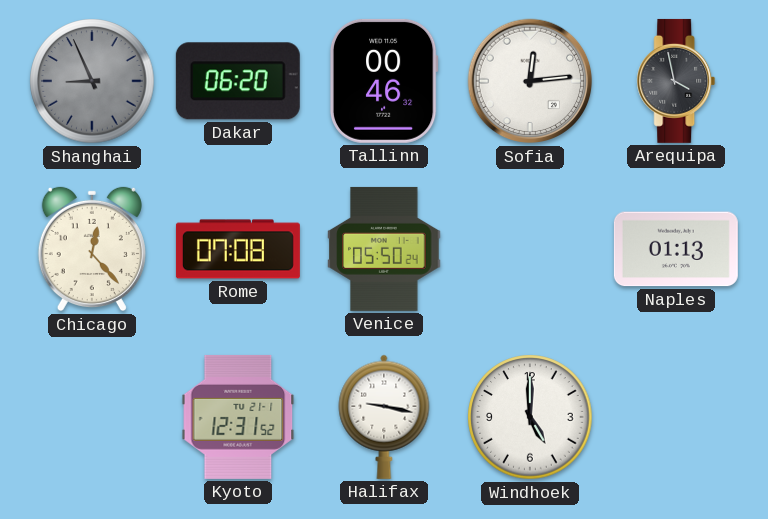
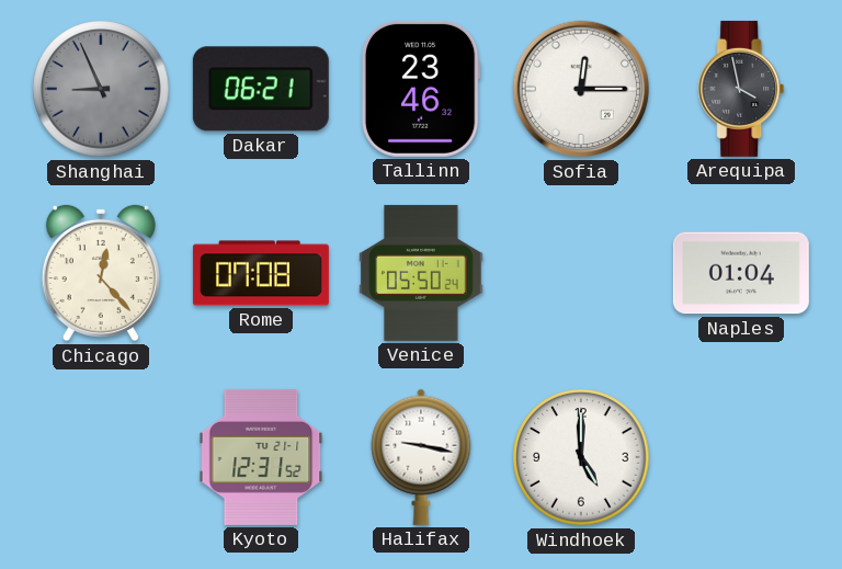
Dakar: 06:20 -> 06:21
Tallinn: 00:46 -> 23:46
Sofia: 12:14 -> 12:15
Naples: 01:13 -> 01:04
